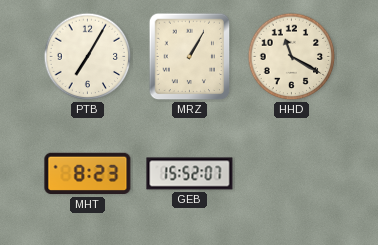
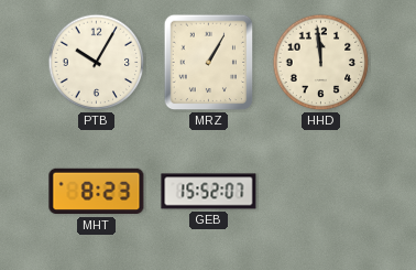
PTB: 7:05 -> 10:05
HHD: 11:20 -> 11:59
